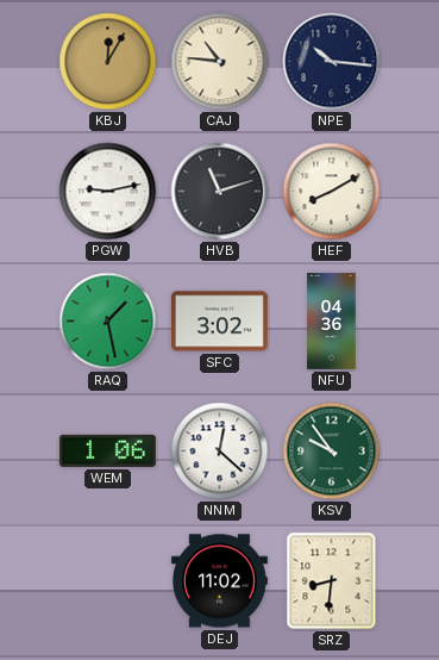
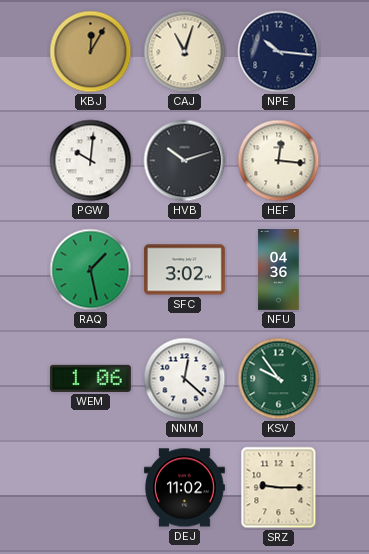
CAJ: 10:46 -> 11:03
PGW: 9:13 -> 10:01
HVB: 11:12 -> 10:12
HEF: 8:10 -> 12:16
SRZ: 8:31 -> 9:15
